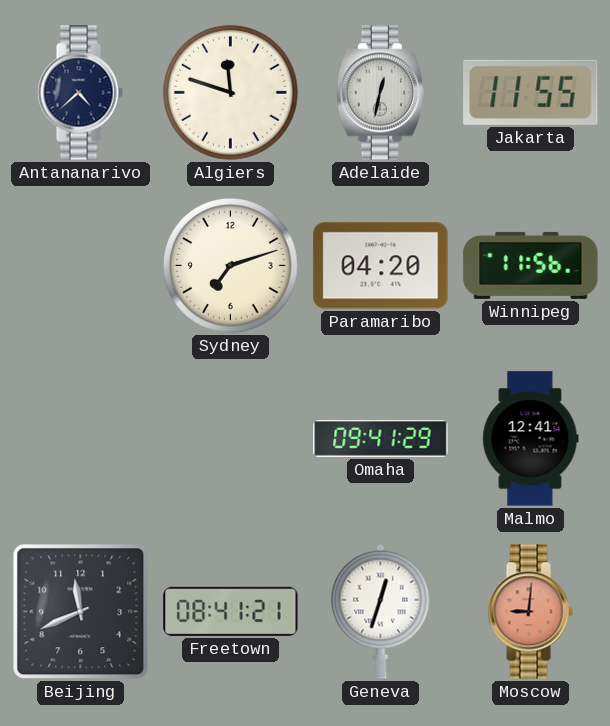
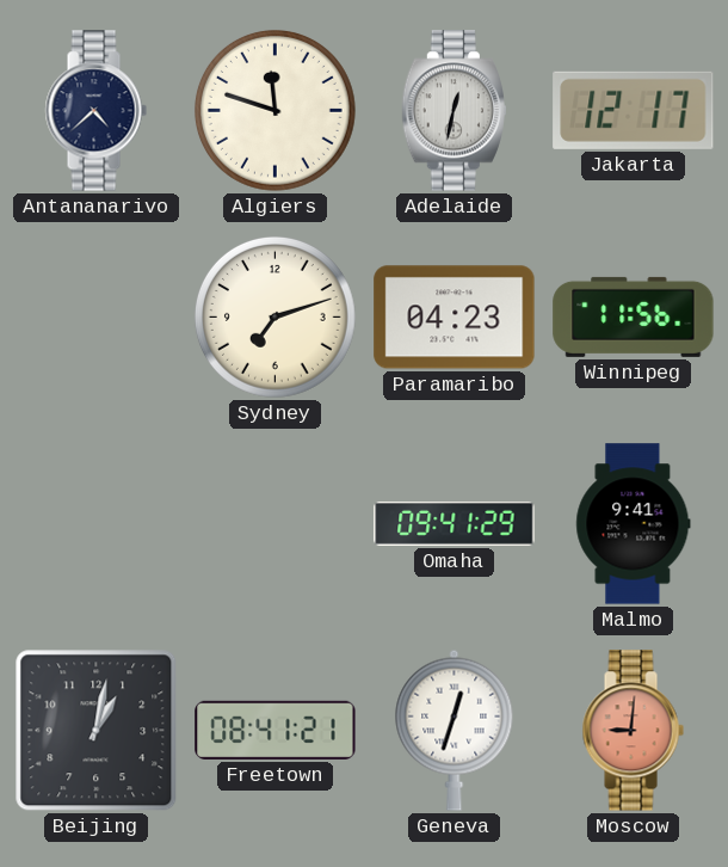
Jakarta: 11:55 -> 12:17
Paramaribo: 04:20 -> 04:23
Malmo: 12:41 -> 9:41
Beijing: 11:41 -> 1:02
